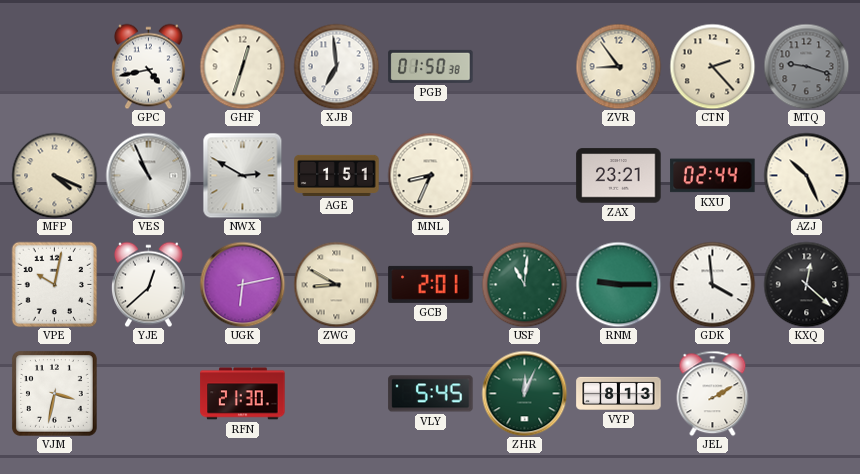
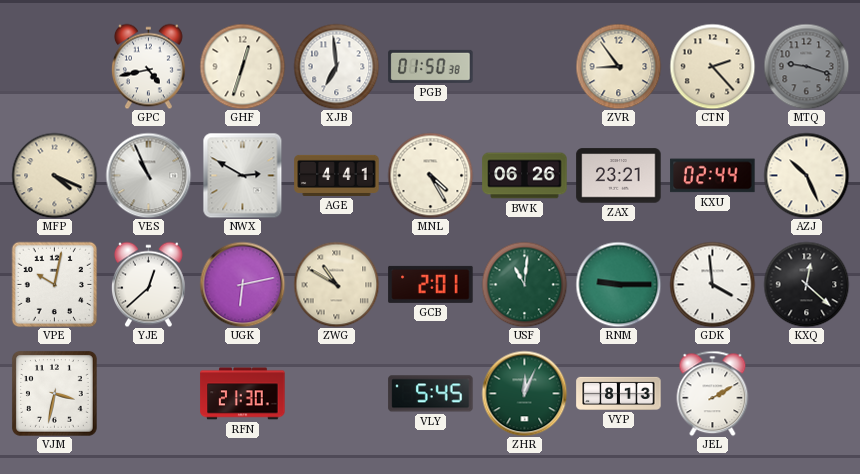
AGE: 1:51 -> 4:41
MNL: 8:34 -> 4:25
BWK: none -> 06:26
ZWG: 8:50 -> 10:50
